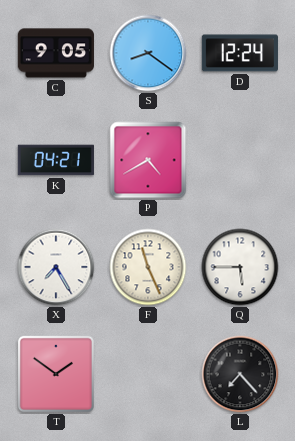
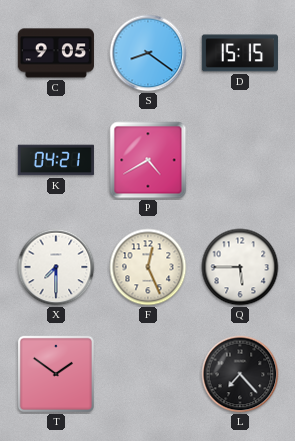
D: 12:24 -> 15:15
X: 7:25 -> 7:30
F: 11:26 -> 12:26
